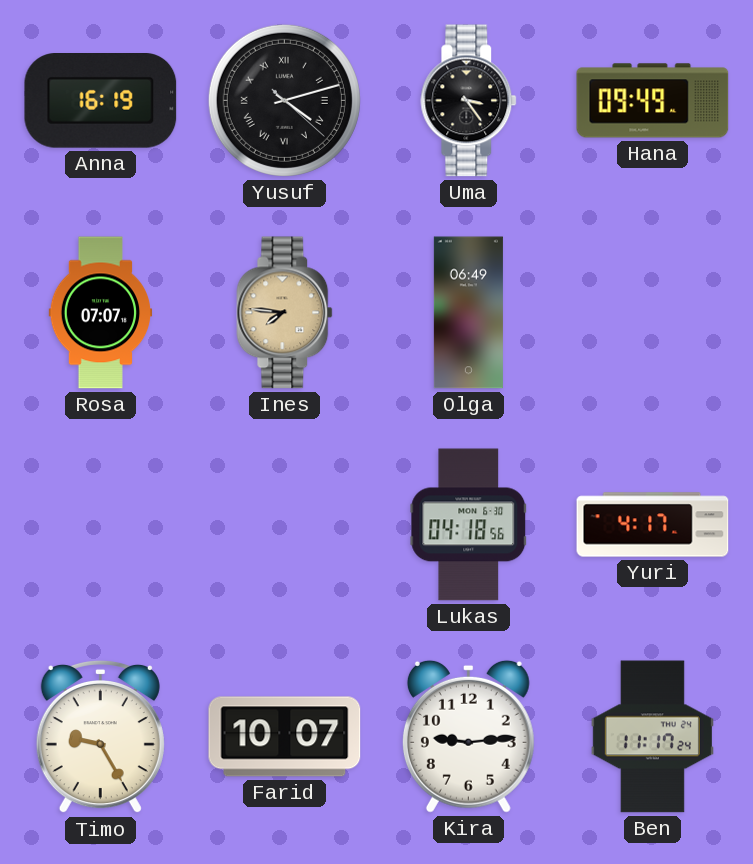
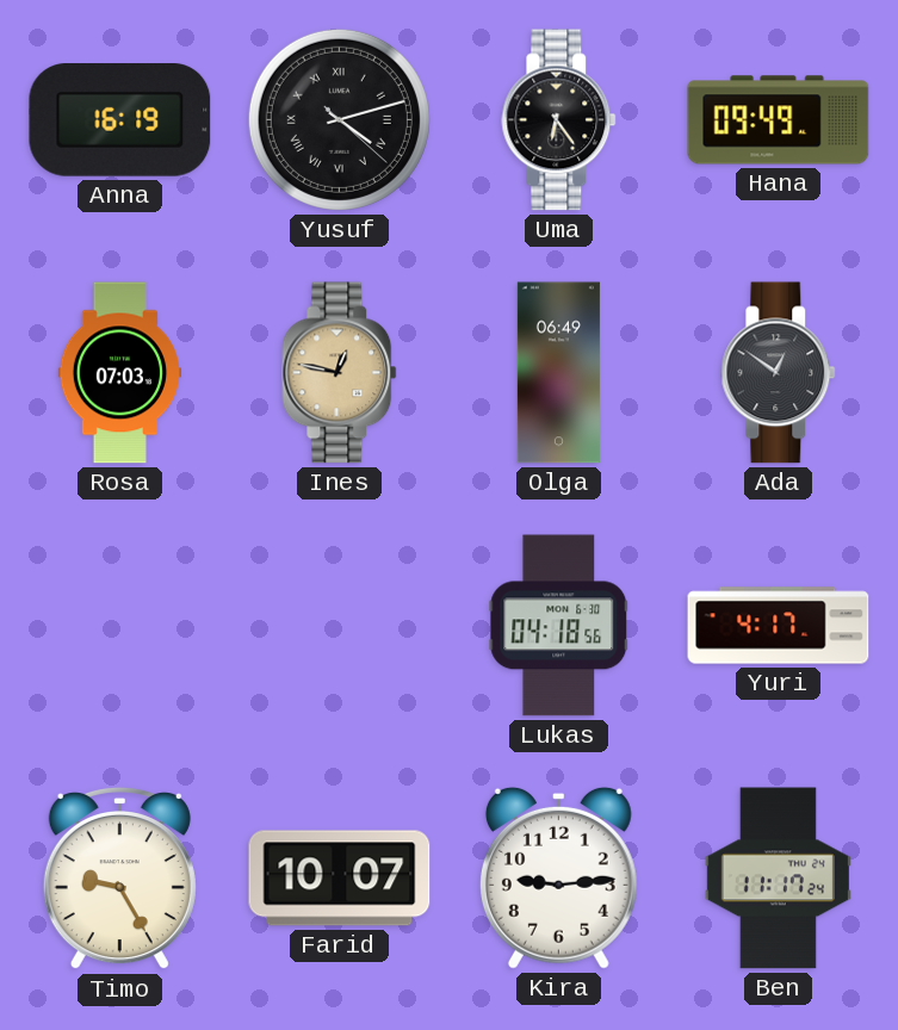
Uma: 3:24 -> 6:24
Rosa: 07:07 -> 07:03
Ines: 7:46 -> 12:47
Ada: none -> 12:51
